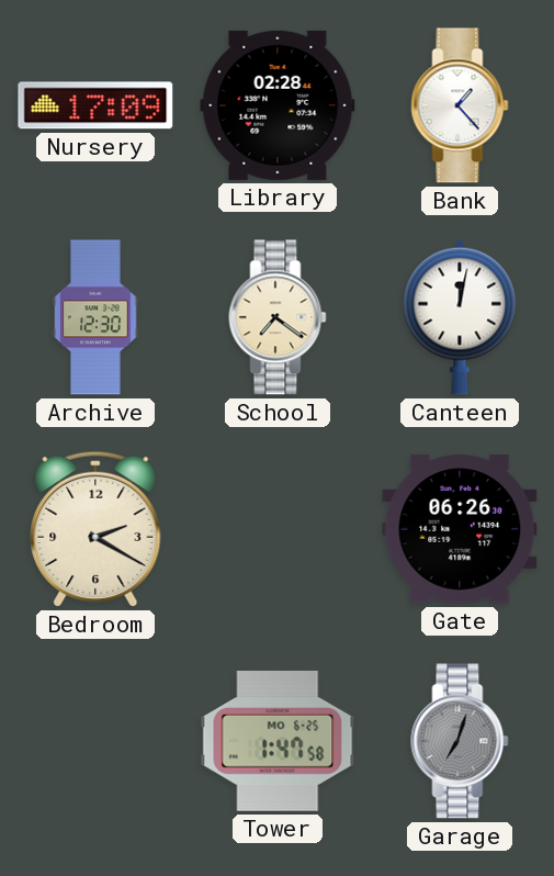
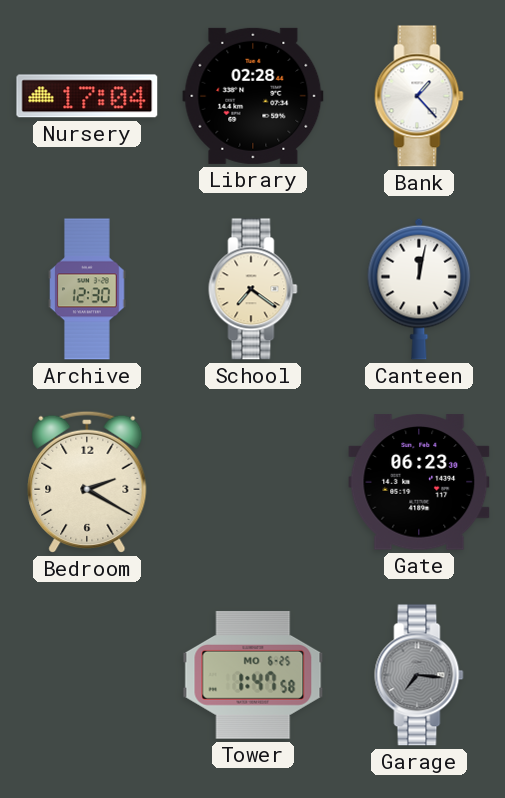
Nursery: 17:09 -> 17:04
Gate: 06:26 -> 06:23
Garage: 7:03 -> 7:16
